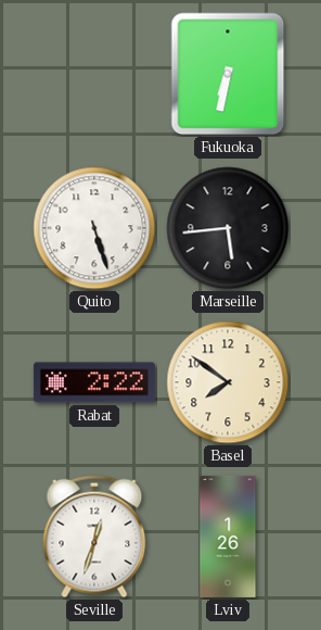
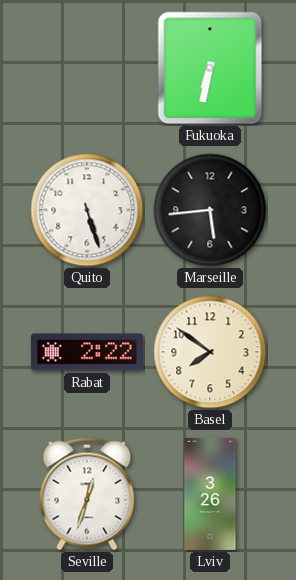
Lviv: 1:26 -> 3:26
